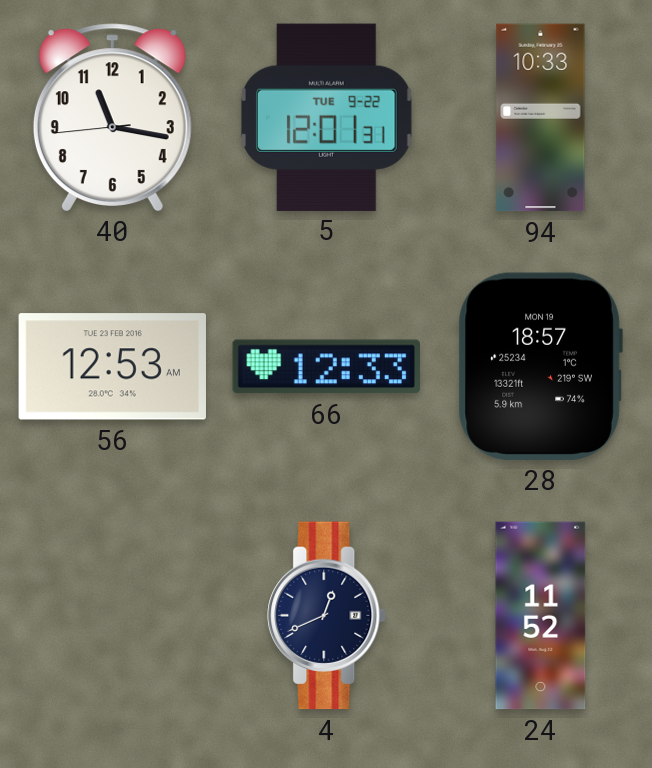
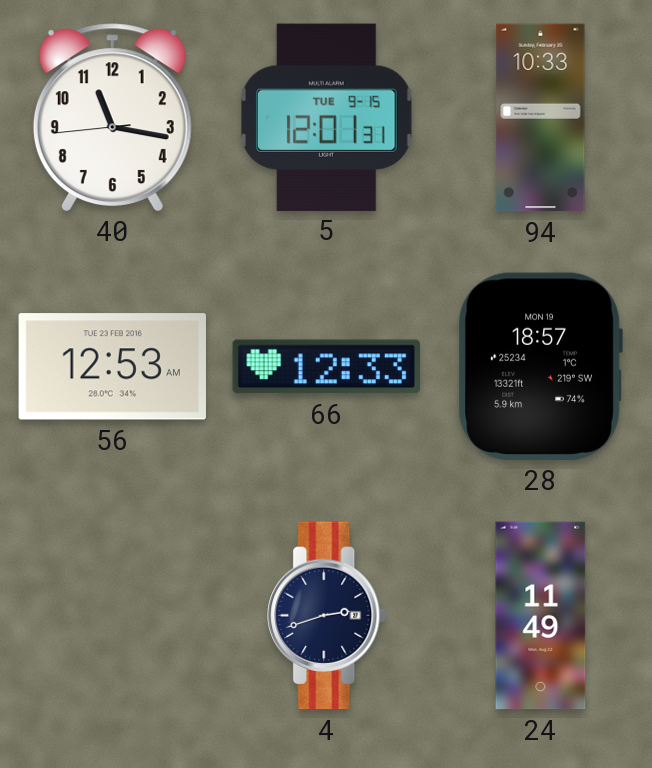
5 date: TUE 9-22 -> TUE 9-15
4: 12:41 -> 2:42
24: 11:52 -> 11:49
